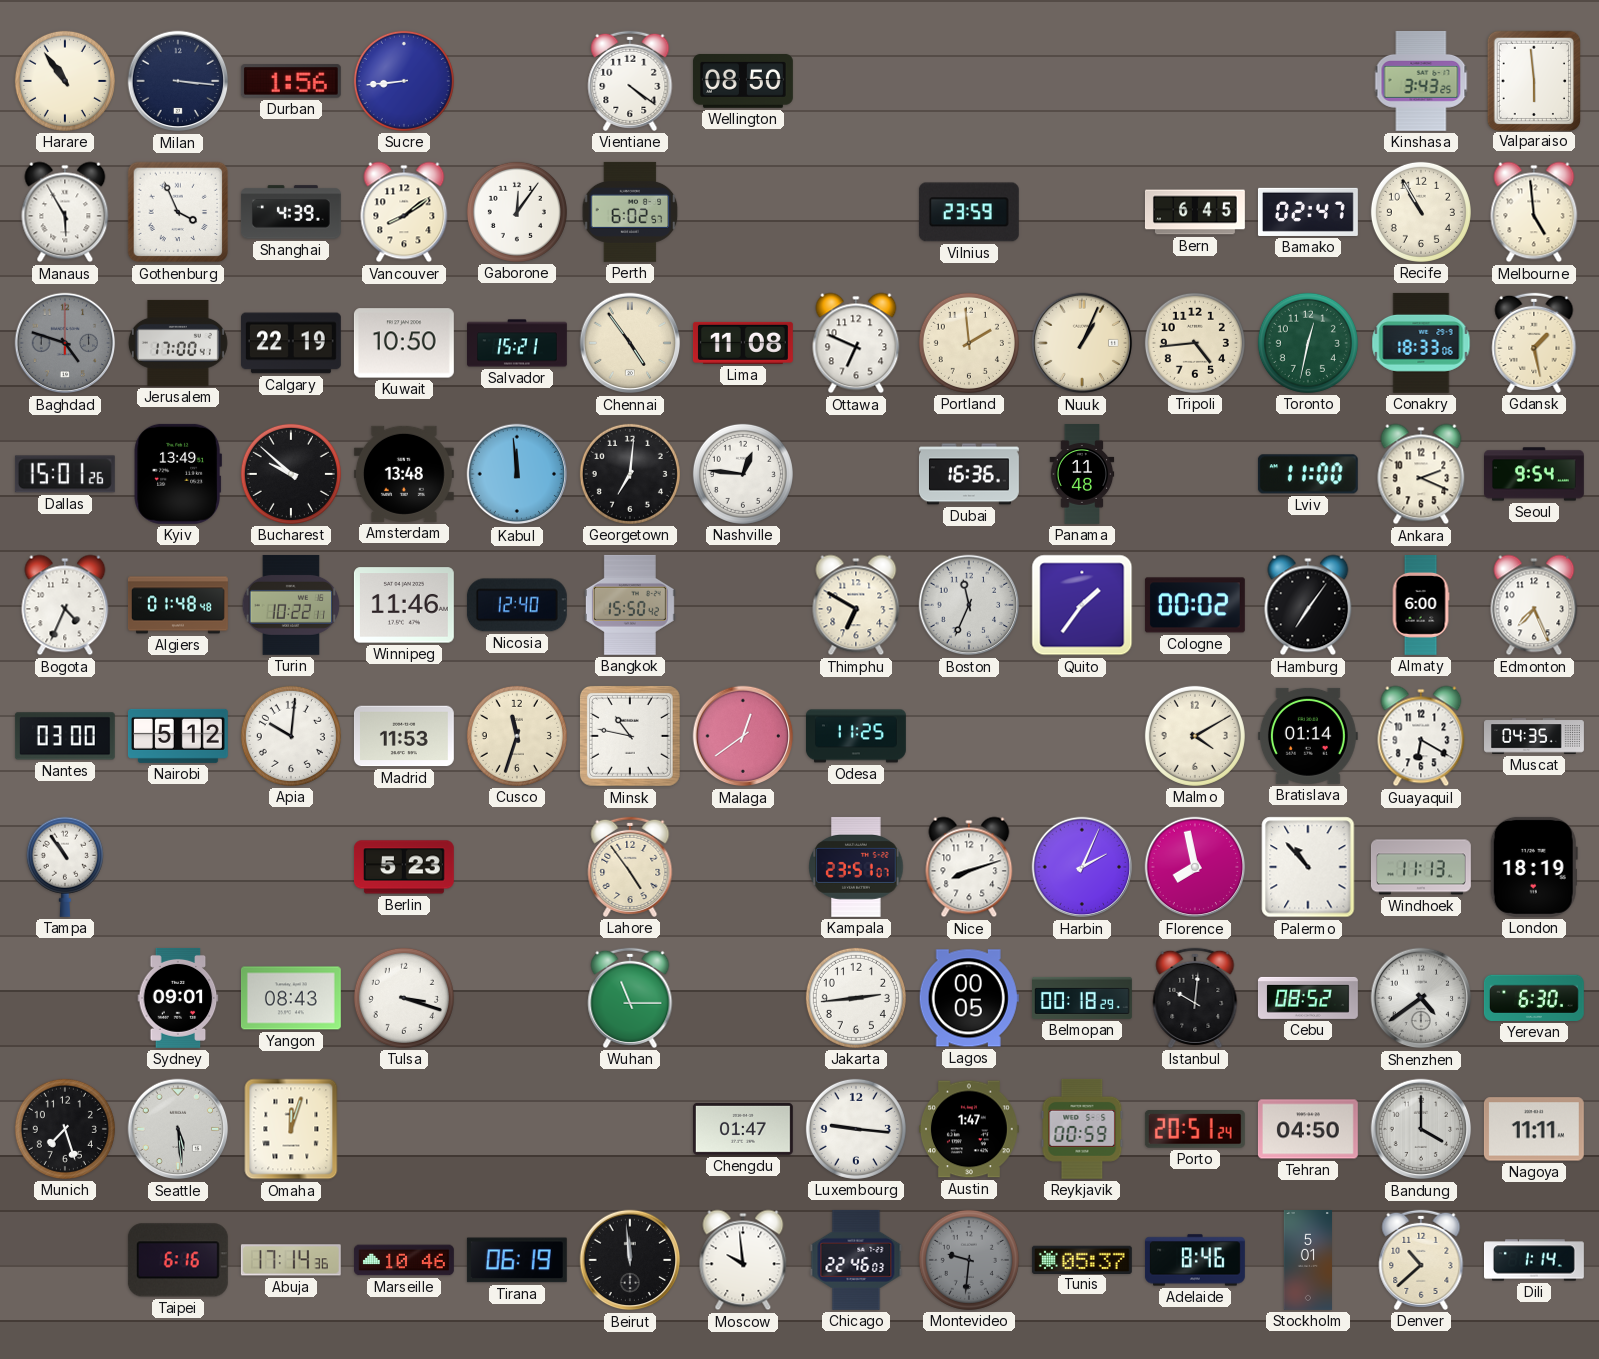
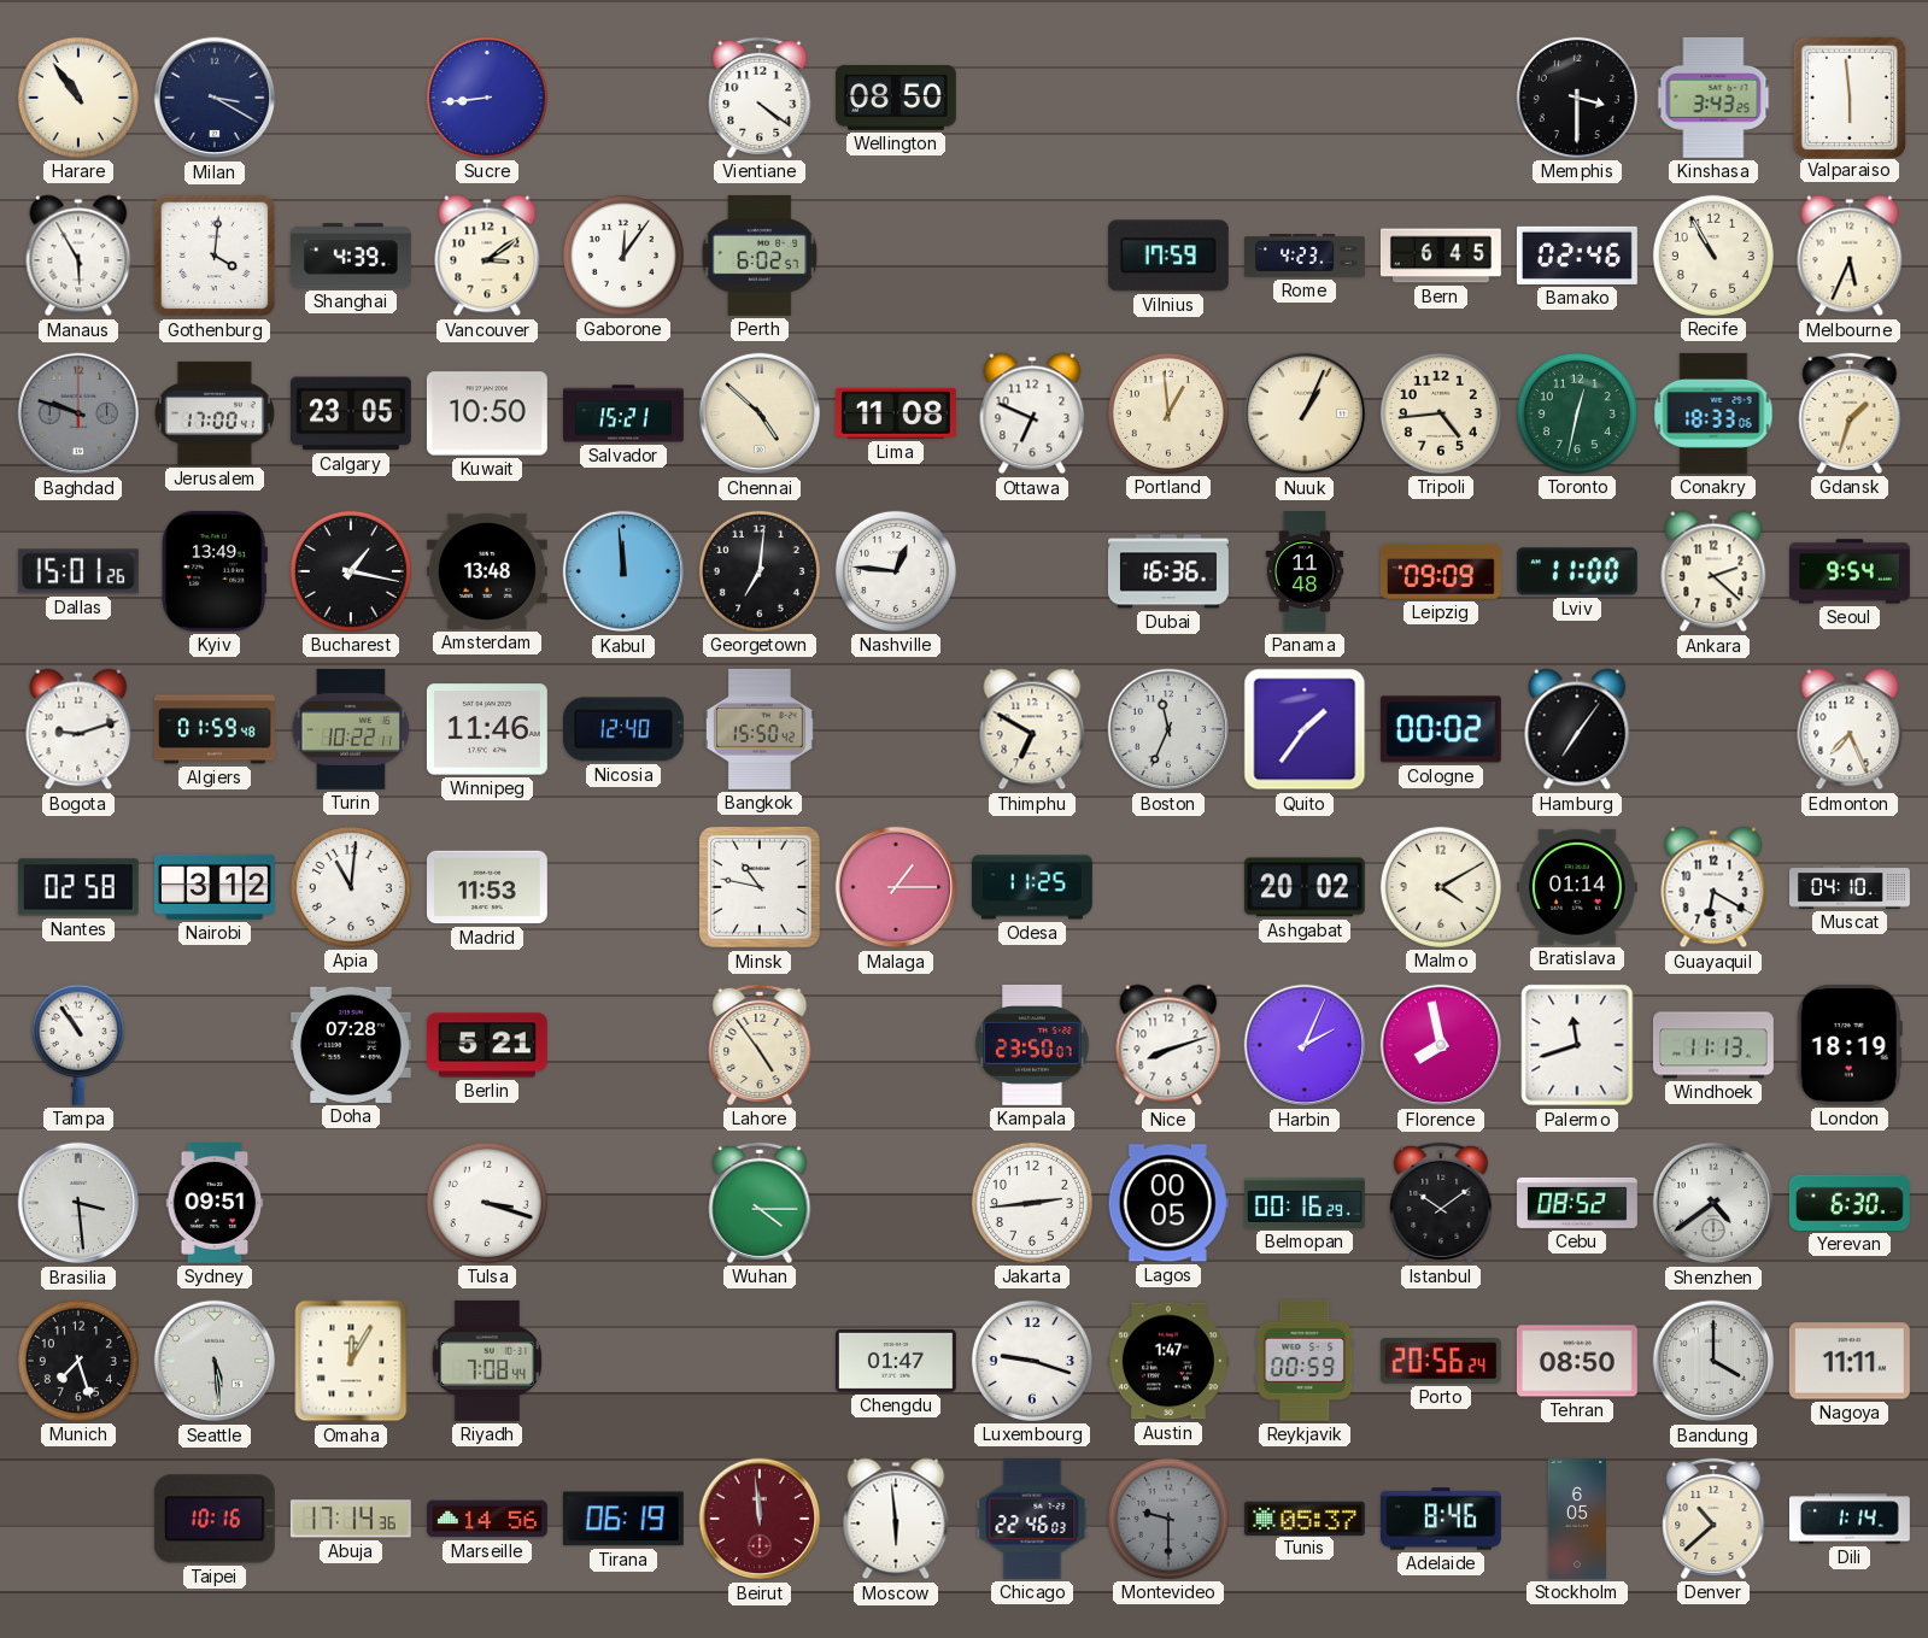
Milan: 3:16 -> 3:20
Durban: 1:56 -> none
Memphis: none -> 3:30
Gothenburg: 3:56 -> 4:01
Vancouver: 8:09 -> 3:09
Vilnius: 23:59 -> 17:59
Rome: none -> 4:23
Bamako: 02:47 -> 02:46
Melbourne: 4:59 -> 5:34
Baghdad: 4:48 -> 9:48
Calgary: 22:19 -> 23:05
Chennai: 4:54 -> 4:52
Portland: 1:59 -> 12:59
Gdansk: 1:28 -> 1:33
Bucharest: 9:52 -> 1:17
Leipzig: none -> 09:09
Ankara: 2:19 -> 2:22
Bogota: 4:34 -> 9:12
Algiers: 01:48 -> 01:59
Almaty: 6:00 -> none
Nantes: 03:00 -> 02:58
Nairobi: 5:12 -> 3:12
Apia: 10:01 -> 11:01
Cusco: 11:33 -> none
Malaga: 12:39 -> 1:15
Ashgabat: none -> 20:02
Muscat: 04:35 -> 04:10
Doha: none -> 07:28
Berlin: 5:23 -> 5:21
Kampala: 23:51 -> 23:50
Palermo: 10:53 -> 11:42
Brasilia: none -> 3:29
Sydney: 09:01 -> 09:51
Yangon: 08:43 -> none
Wuhan: 11:15 -> 4:15
Belmopan: 00:18 -> 00:16
Istanbul: 10:01 -> 10:09
Omaha: 12:03 -> 12:05
Riyadh: none -> 7:08
Luxembourg: 9:16 -> 9:18
Porto: 20:51 -> 20:56
Tehran: 04:50 -> 08:50
Taipei: 6:16 -> 10:16
Marseille: 10:46 -> 14:56
Beirut dial: black -> burgundy
Moscow: 9:59 -> 5:59
Montevideo: 9:31 -> 9:30
Stockholm: 5:01 -> 6:05
